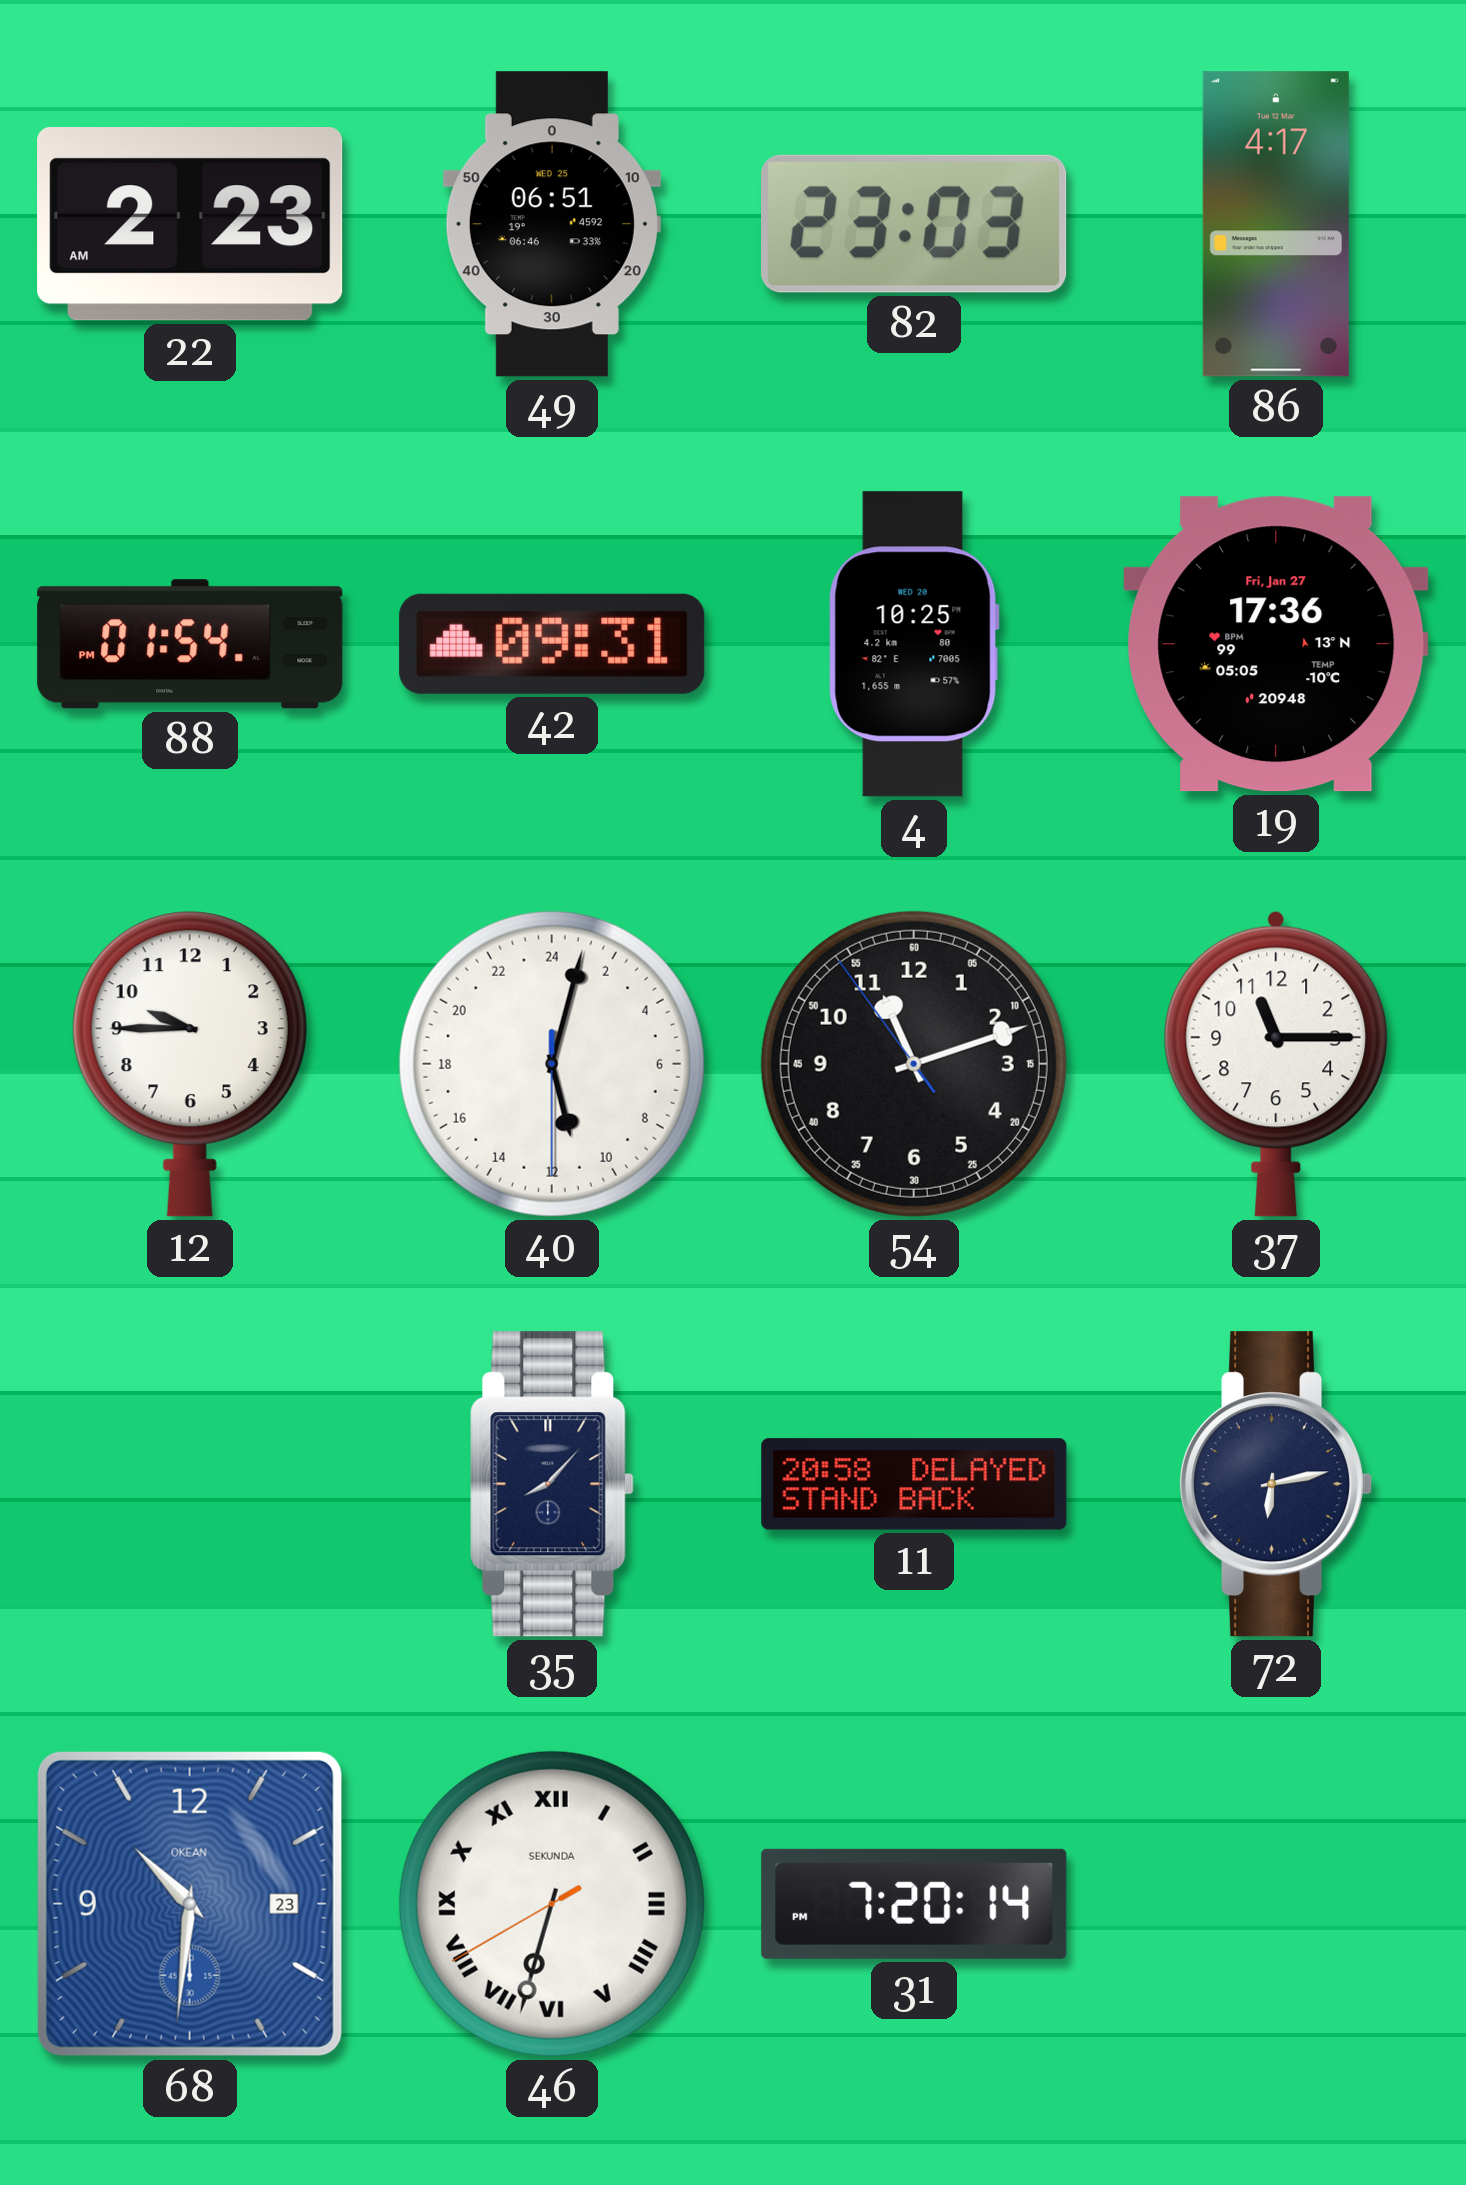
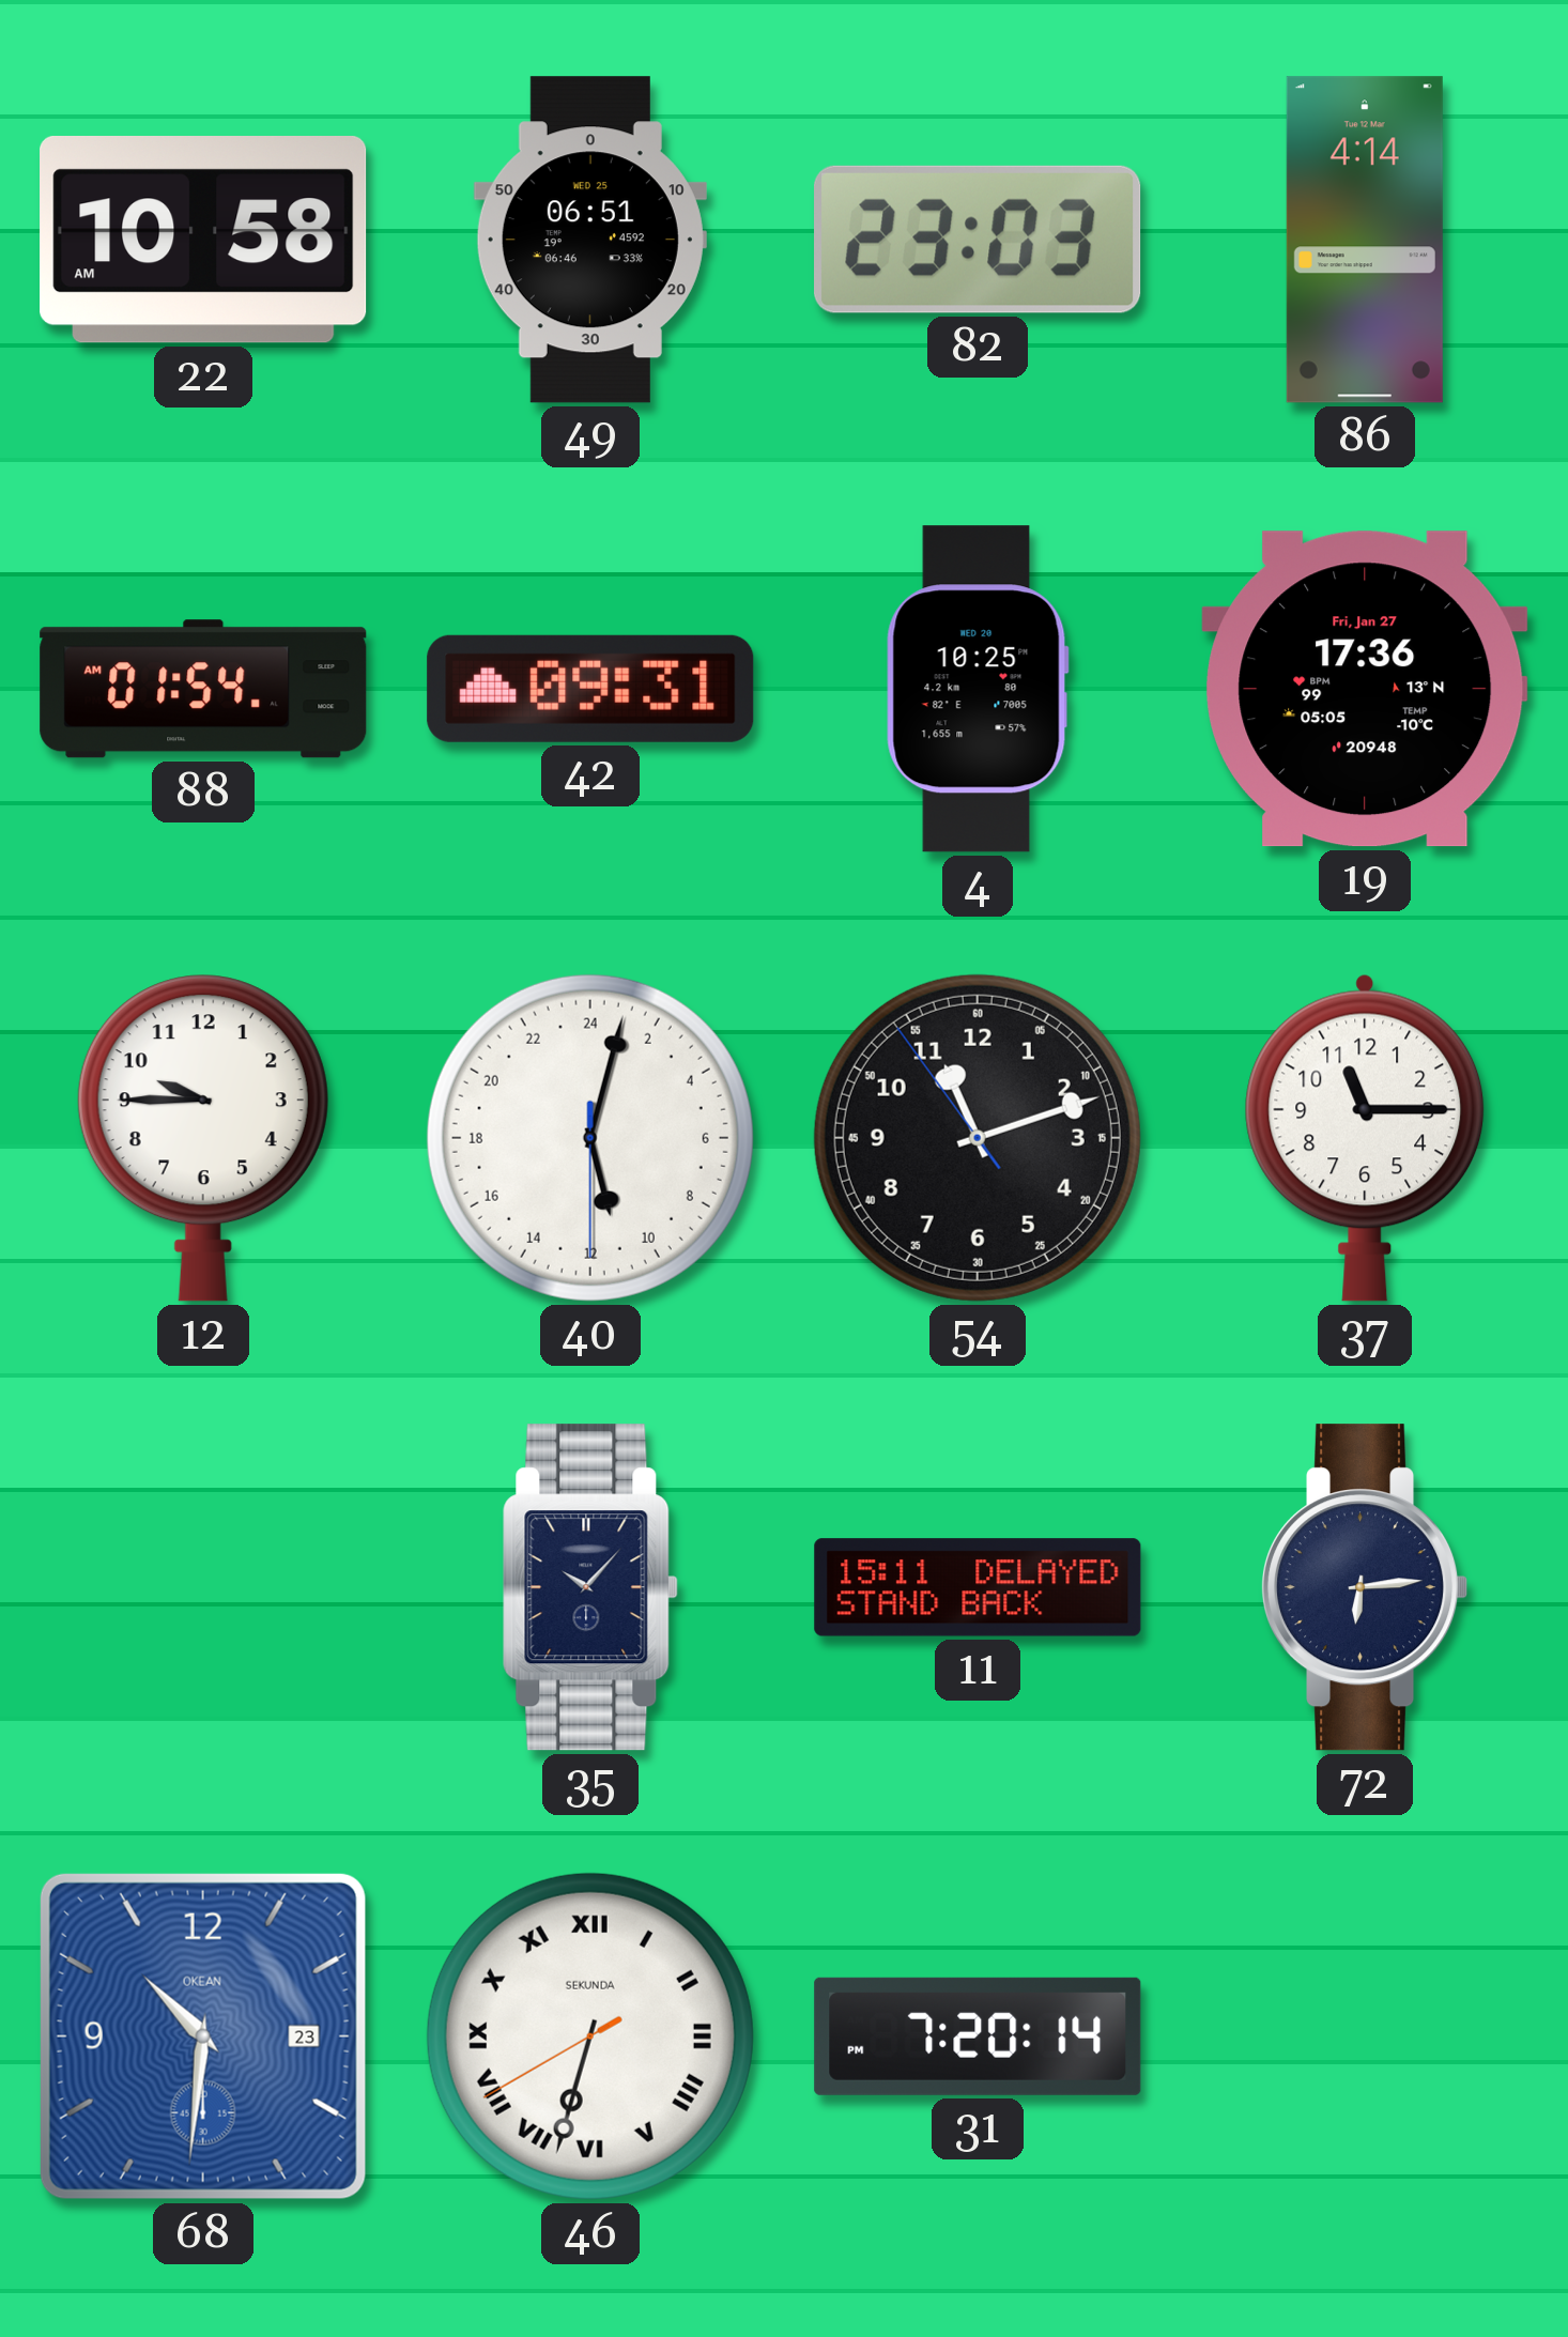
22: 2:23 -> 10:58
86: 4:17 -> 4:14
88: 01:54 PM -> 01:54 AM
35: 8:07 -> 10:07
11: 20:58 -> 15:11
72: 6:13 -> 6:14
